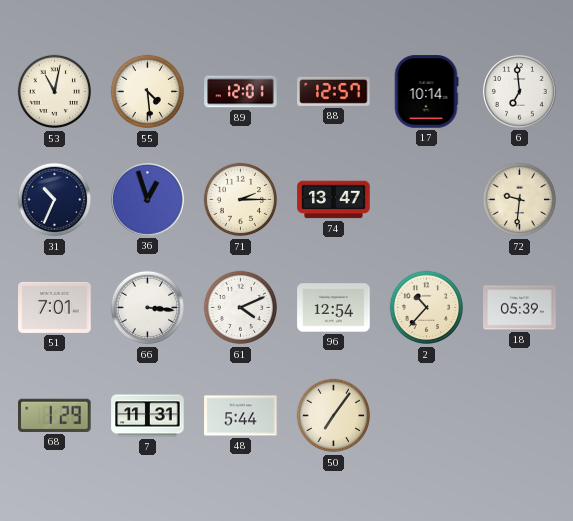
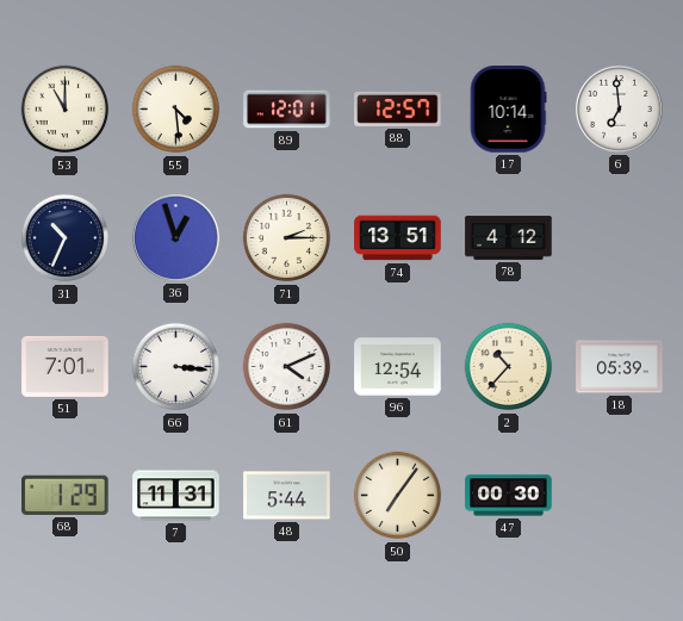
53: 11:02 -> 11:00
74: 13:47 -> 13:51
78: none -> 4:12
72: 9:31 -> none
47: none -> 00:30
